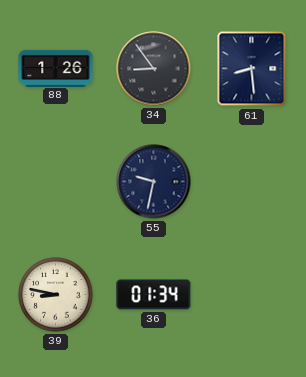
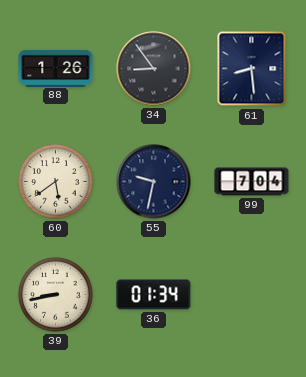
60: none -> 5:39
99: none -> 7:04
39: 8:47 -> 8:43
